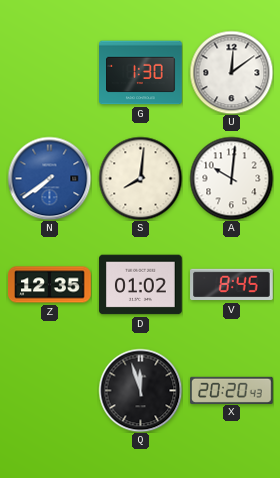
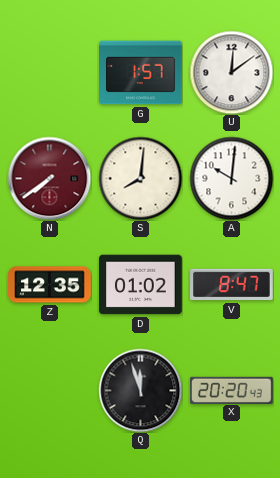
G: 1:30 -> 1:57
N dial: blue -> burgundy
V: 8:45 -> 8:47
